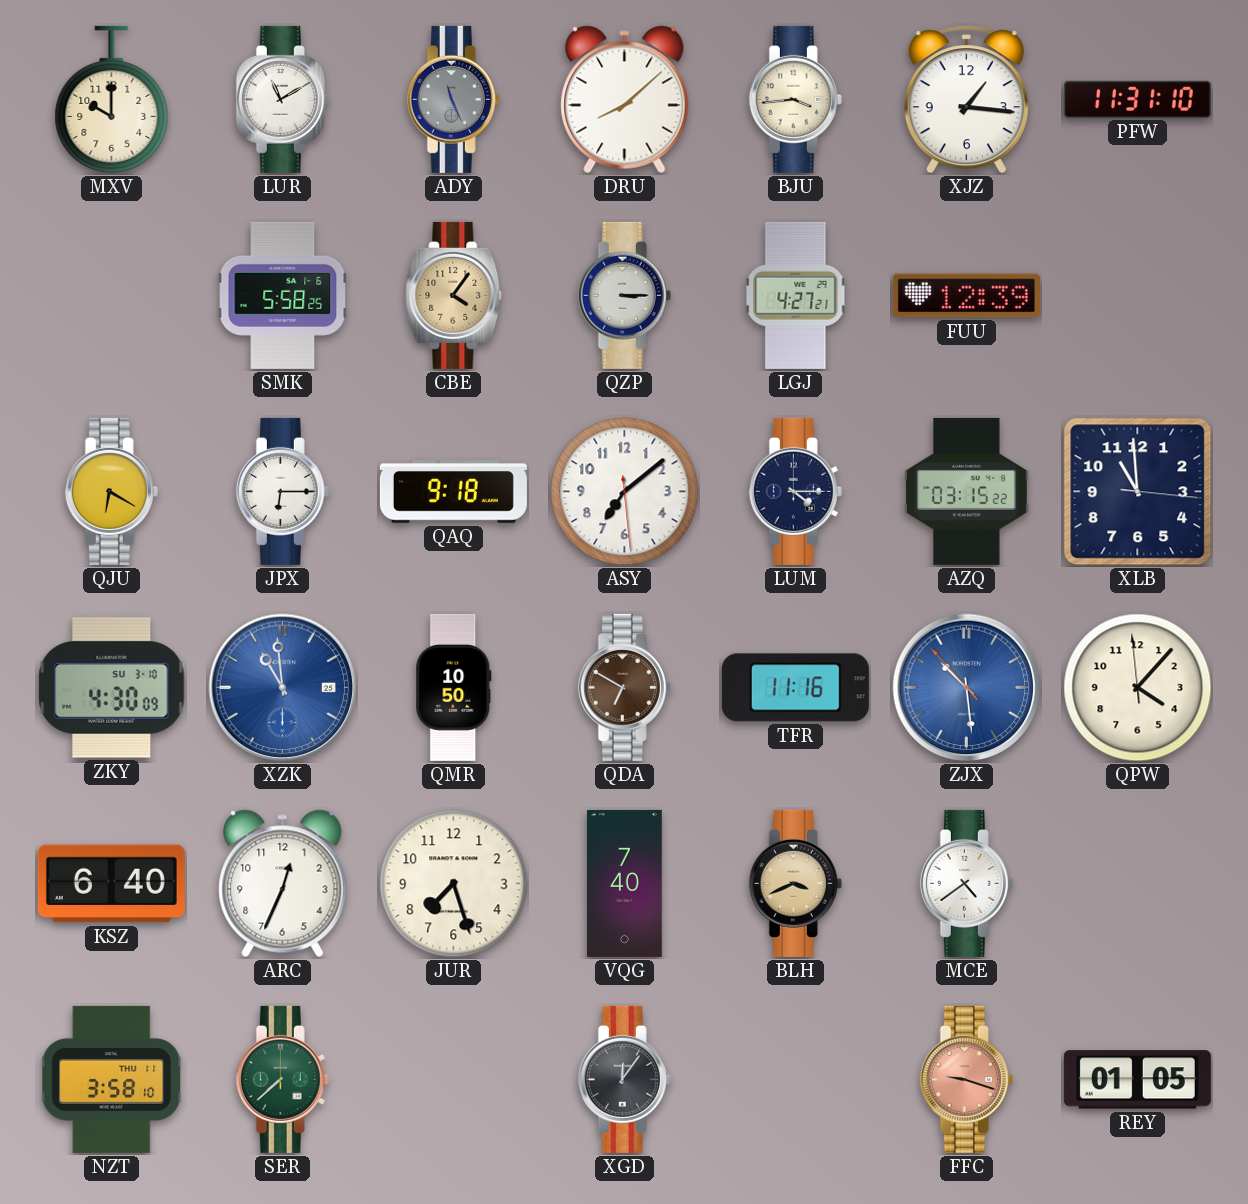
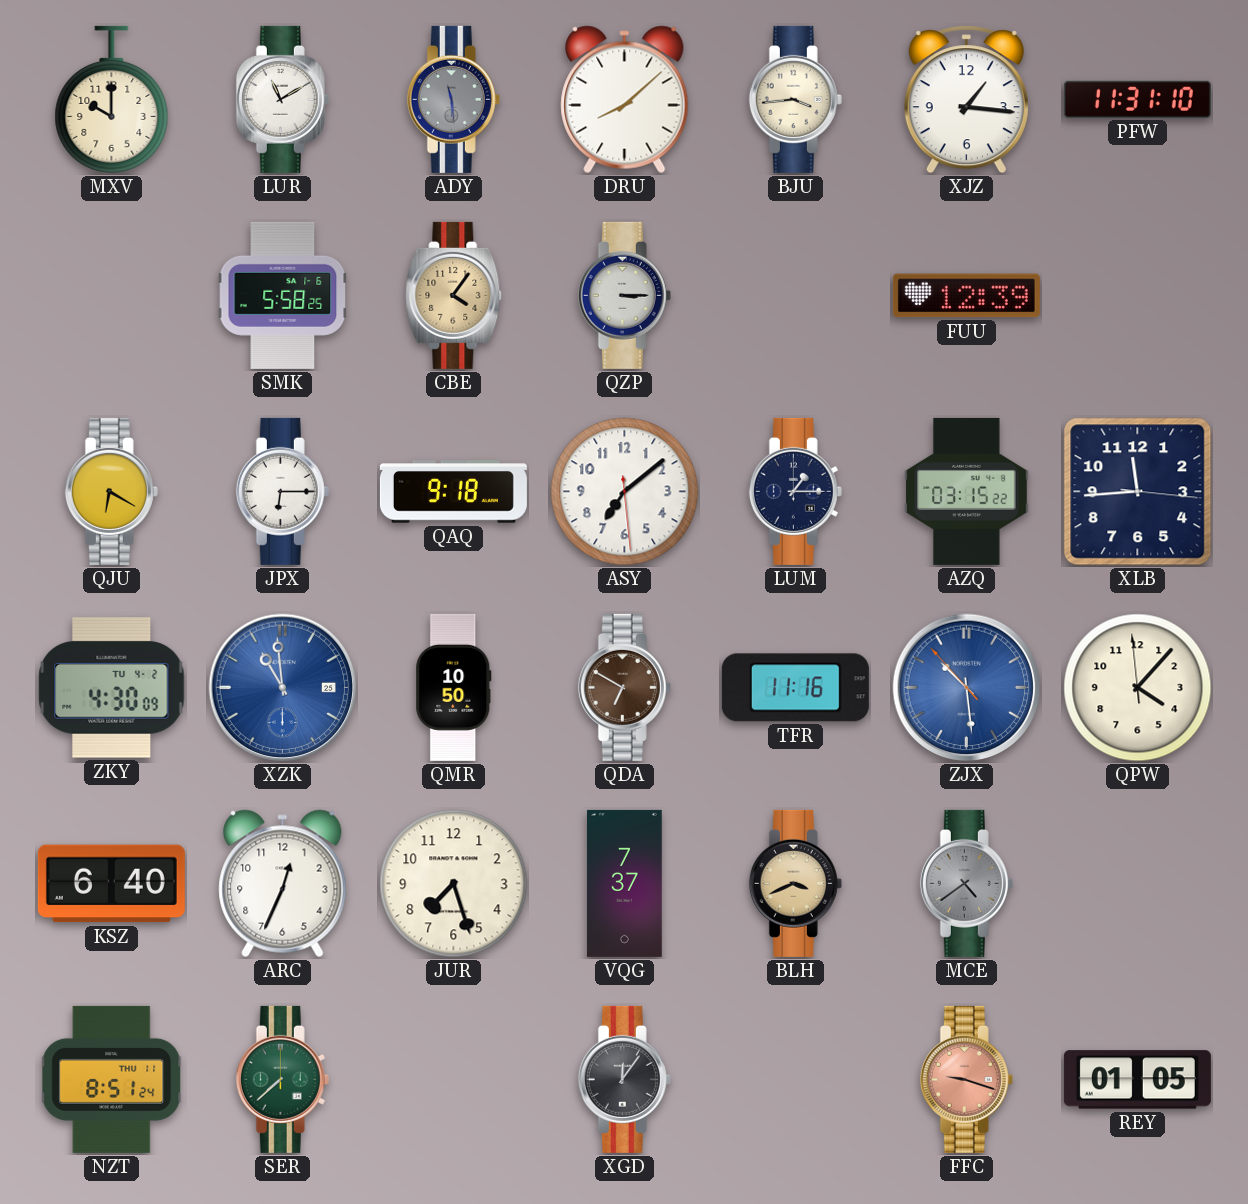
ADY: 11:26 -> 11:29
LGJ: 4:27 -> none
LUM: 4:15 -> 1:15
XLB: 10:59 -> 11:44
ZKY date: SU 3-10 -> TU 4-2
VQG: 7:40 -> 7:37
MCE dial: white -> grey
NZT: 3:58 -> 8:51
